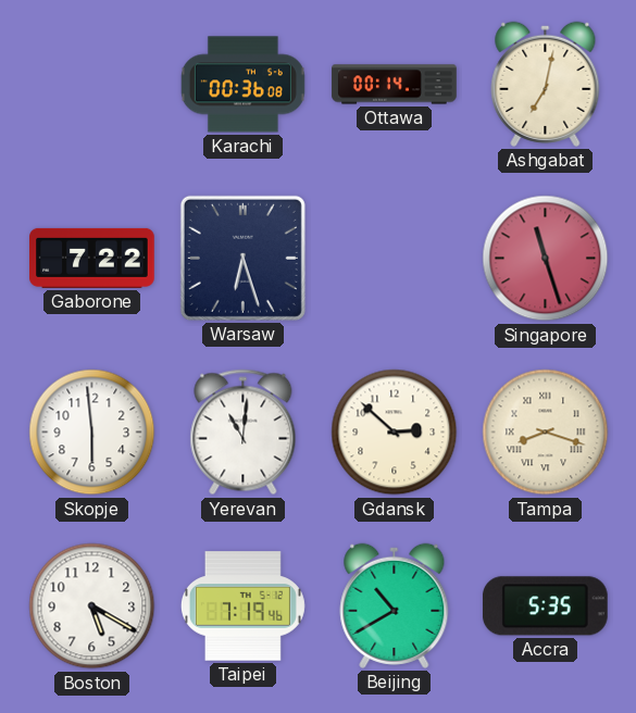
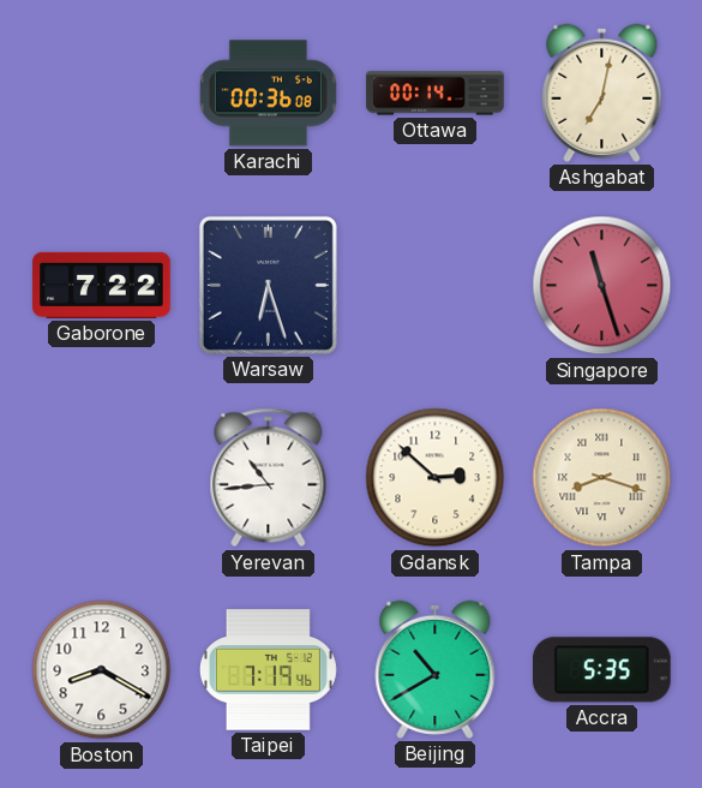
Skopje: 5:59 -> none
Yerevan: 11:01 -> 10:44
Boston: 5:20 -> 8:20
